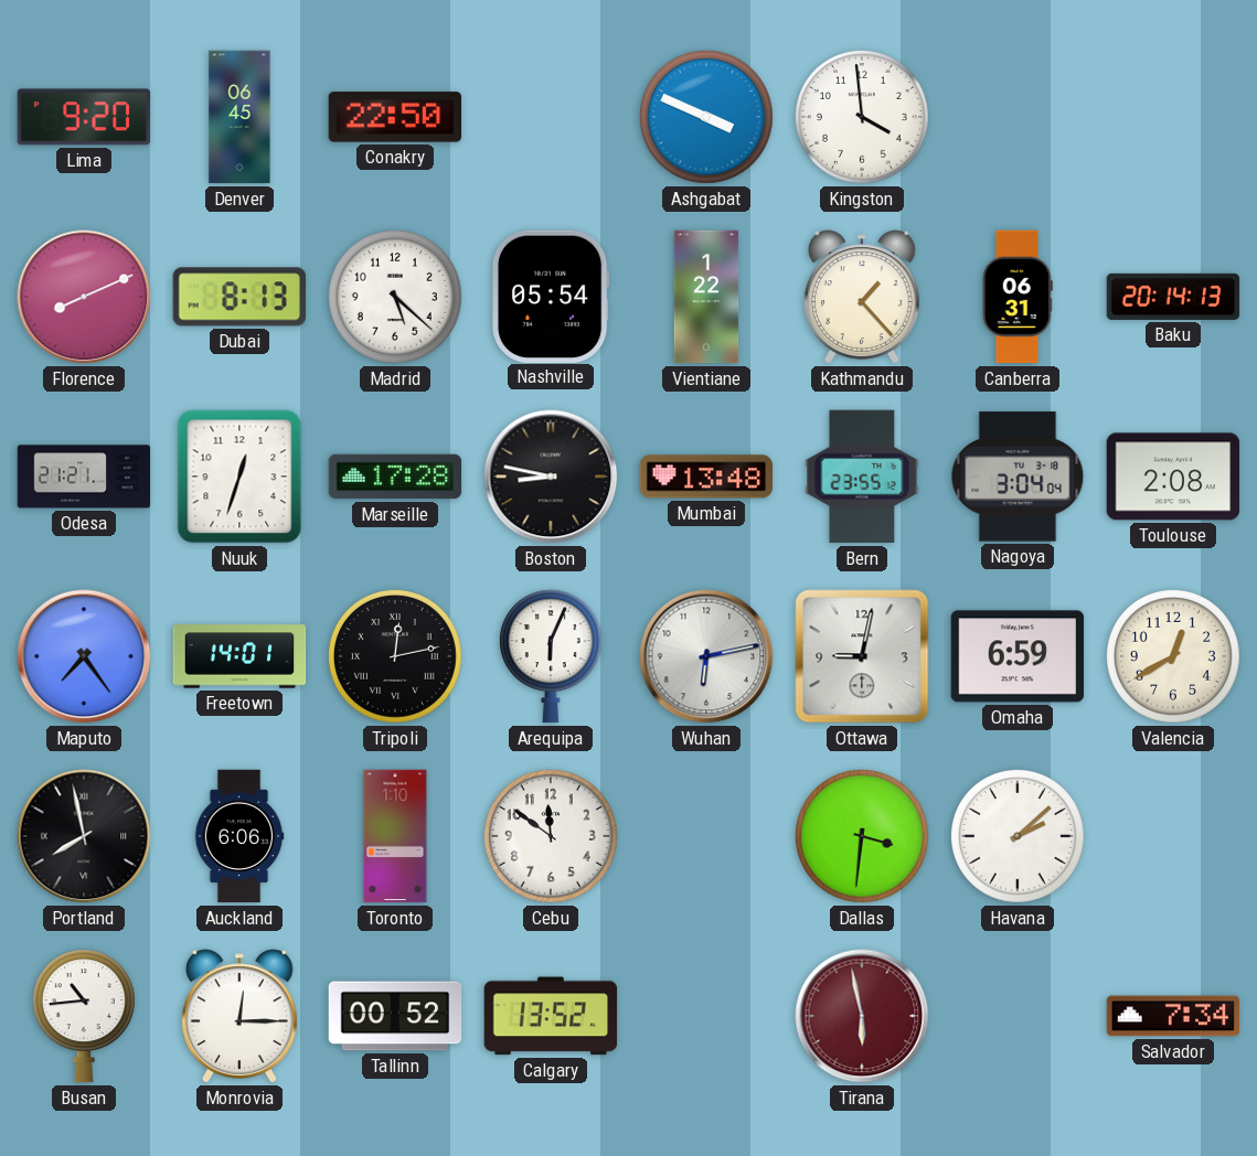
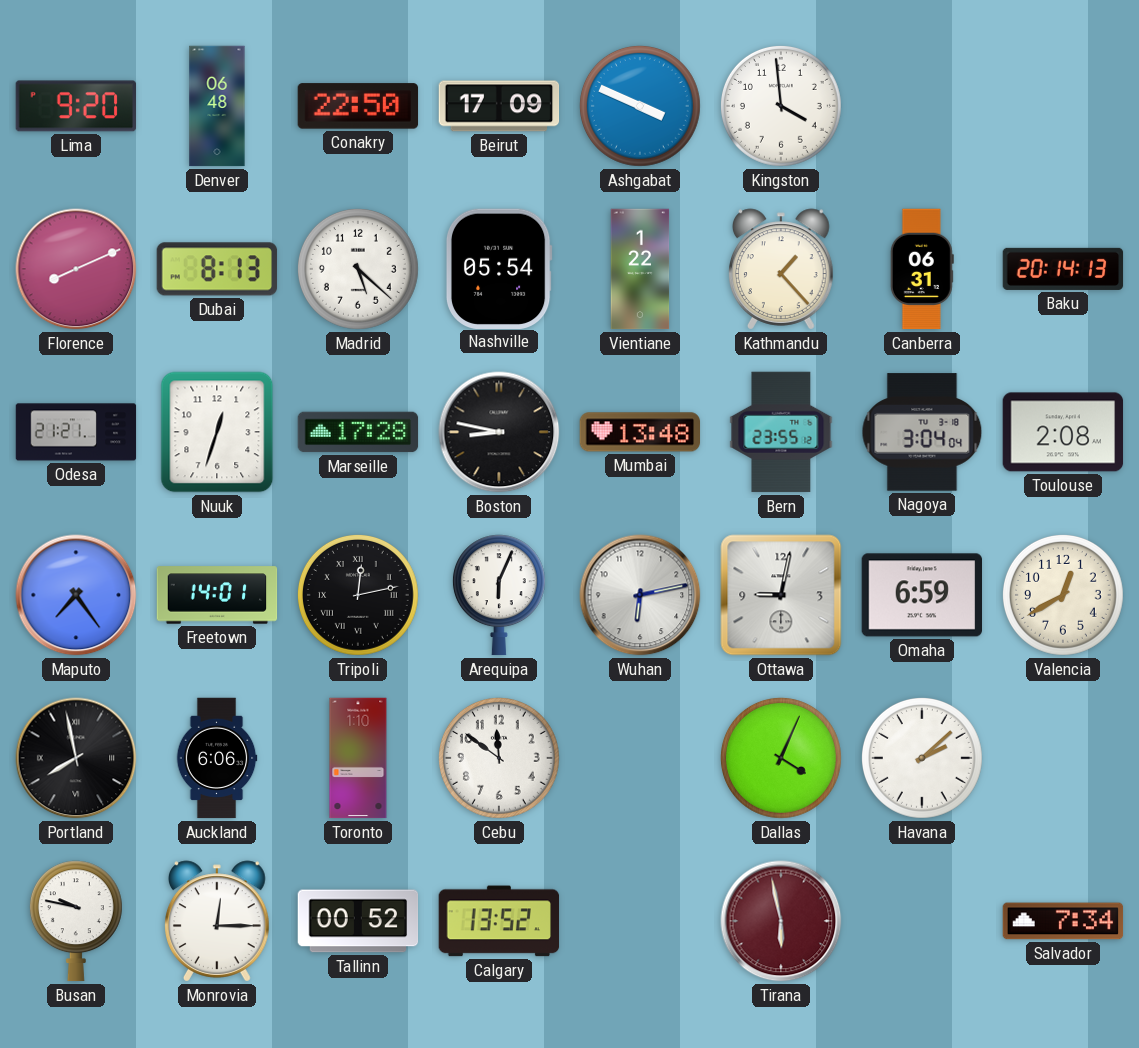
Denver: 06:45 -> 06:48
Beirut: none -> 17:09
Dallas: 3:31 -> 4:04
Busan: 10:44 -> 9:47
